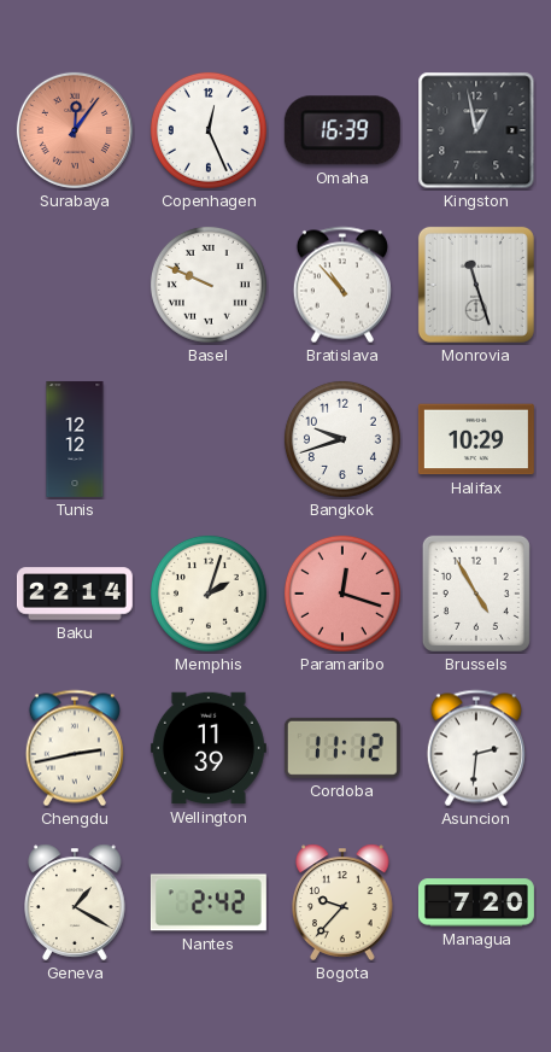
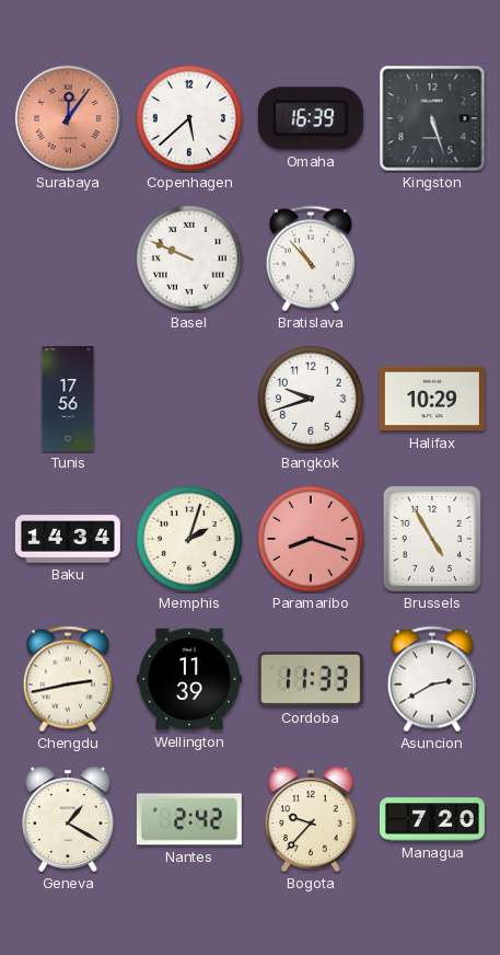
Copenhagen: 12:26 -> 5:38
Kingston: 12:58 -> 5:27
Monrovia: 11:27 -> none
Tunis: 12:12 -> 17:56
Baku: 22:14 -> 14:34
Paramaribo: 12:18 -> 8:18
Cordoba: 11:12 -> 11:33
Asuncion: 2:31 -> 2:40
